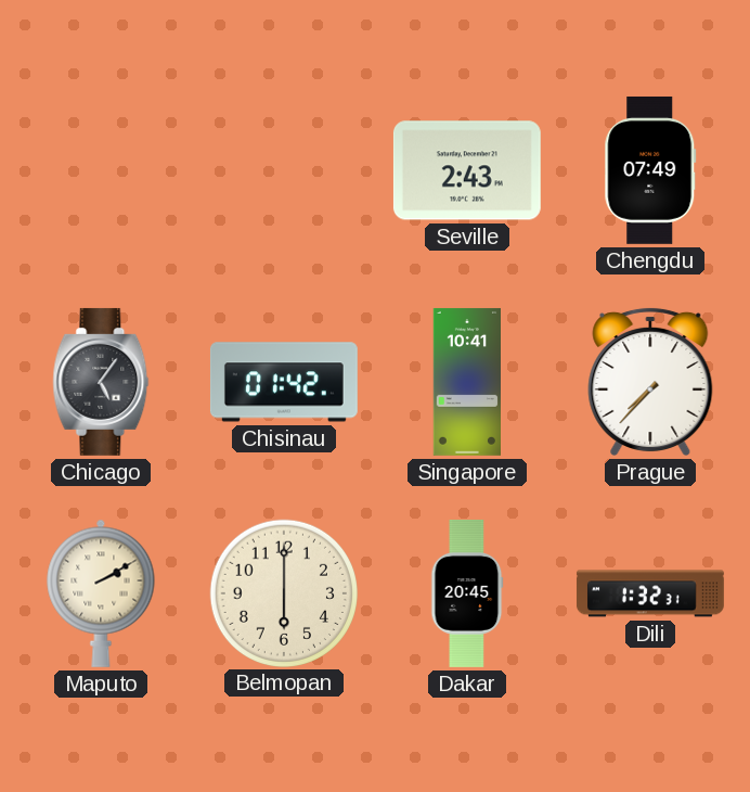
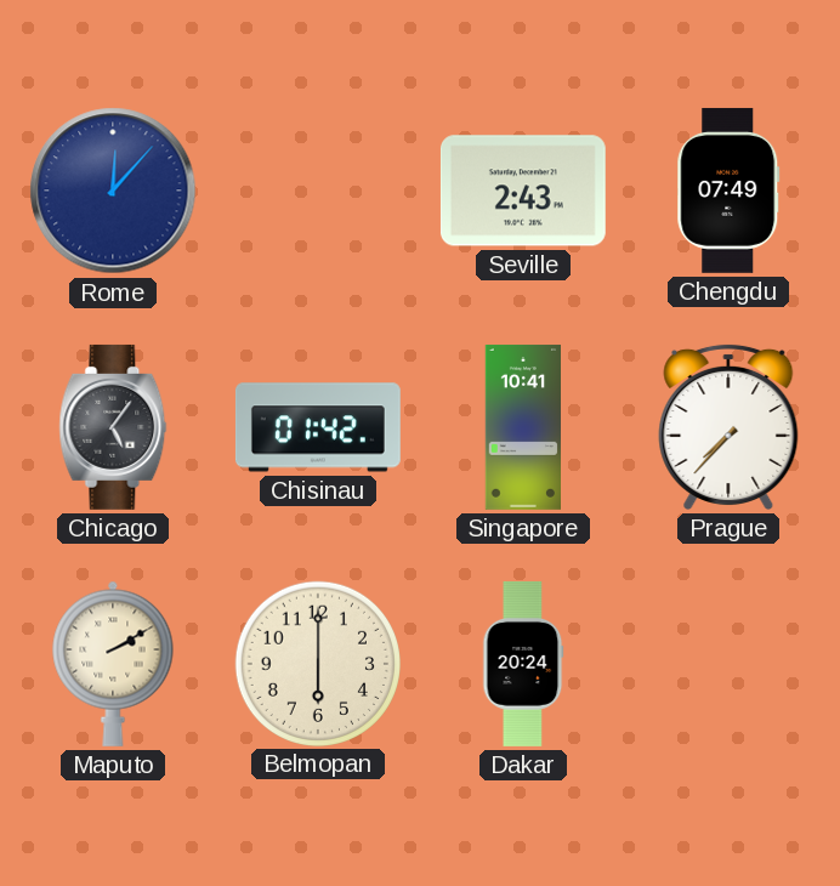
Rome: none -> 12:07
Dakar: 20:45 -> 20:24
Dili: 1:32 -> none
